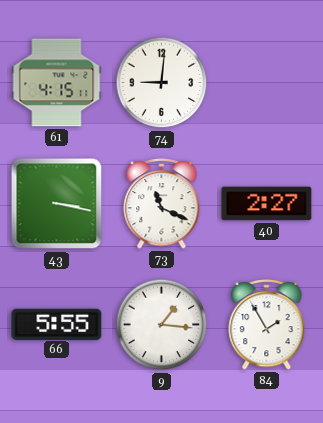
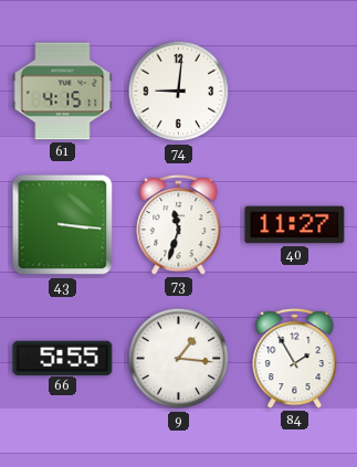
43: 3:17 -> 3:16
73: 11:19 -> 11:33
40: 2:27 -> 11:27
